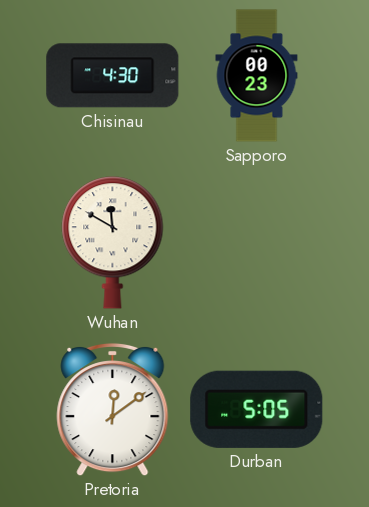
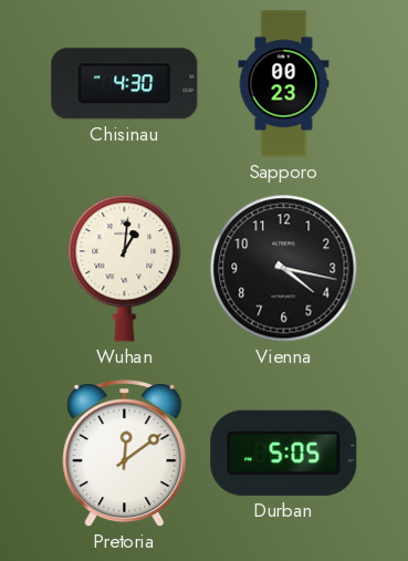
Wuhan: 11:50 -> 1:01
Vienna: none -> 4:17
